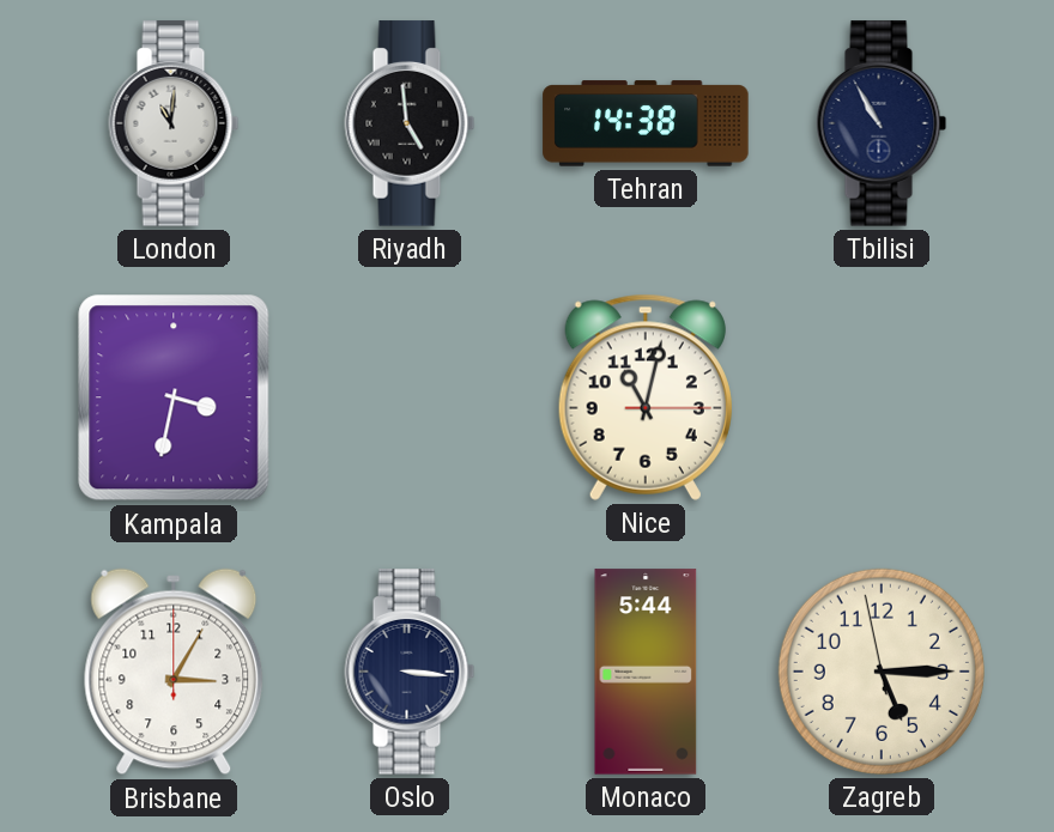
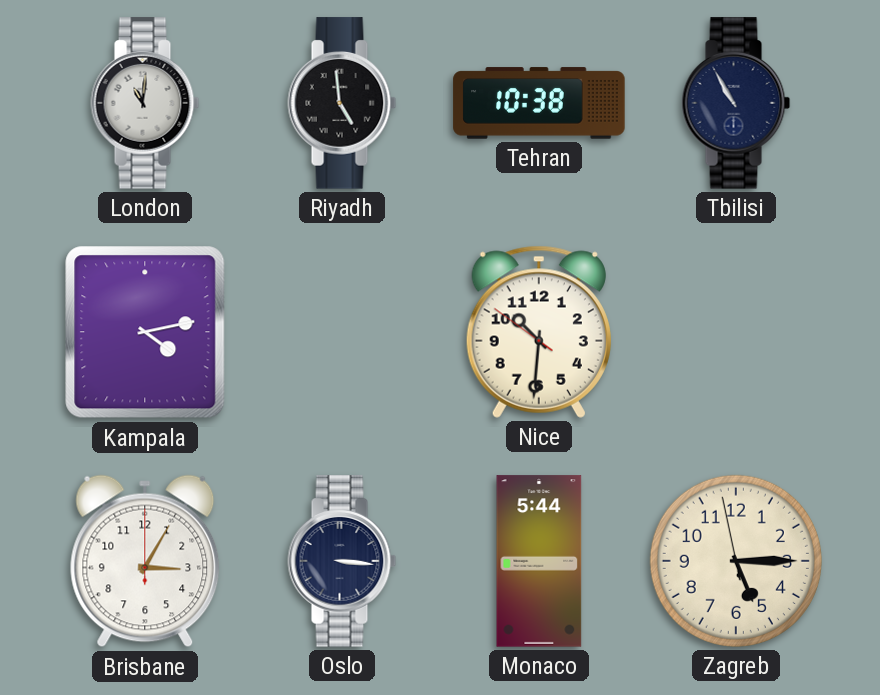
Tehran: 14:38 -> 10:38
Kampala: 3:32 -> 4:13
Nice: 11:02 -> 10:30
